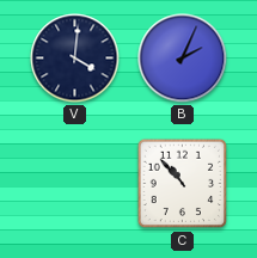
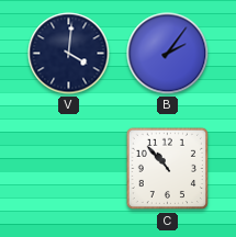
B: 2:04 -> 2:06
